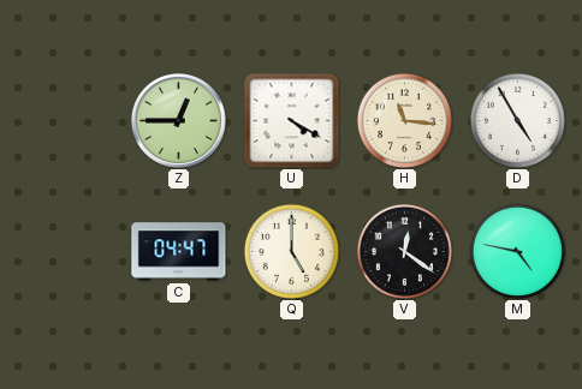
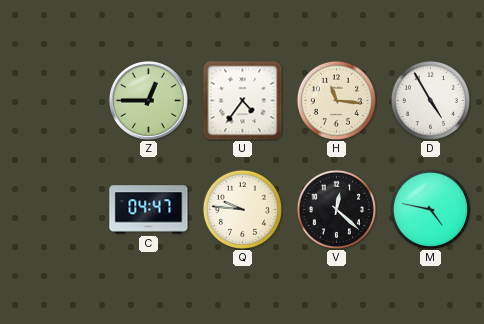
U: 4:20 -> 4:36
Q: 5:00 -> 9:46
V: 12:21 -> 12:22
